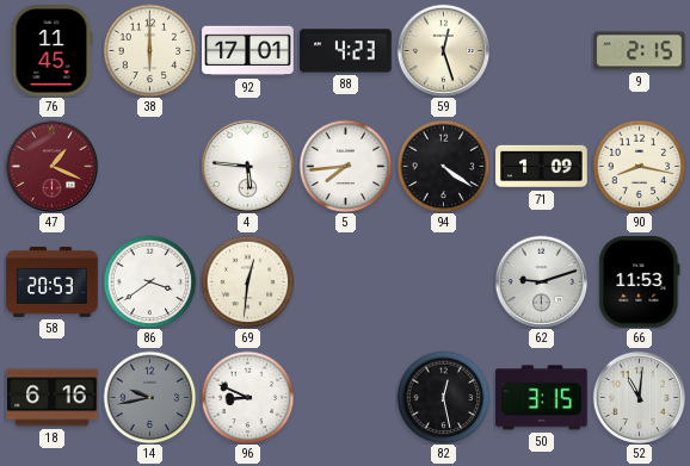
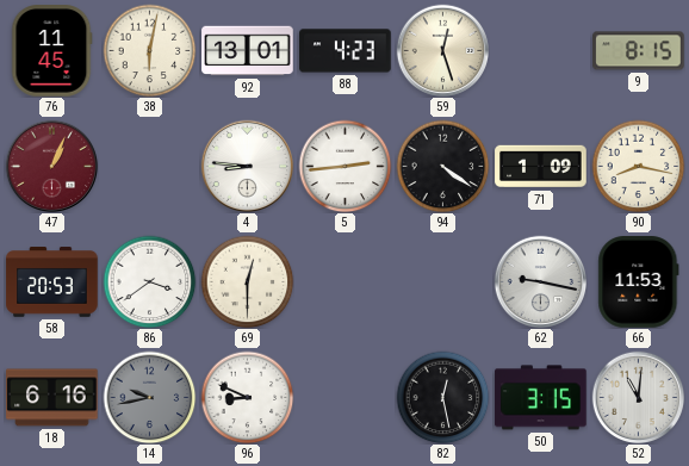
38: 6:00 -> 6:02
92: 17:01 -> 13:01
9: 2:15 -> 8:15
47: 1:19 -> 1:04
4: 5:46 -> 8:46
5: 7:44 -> 2:44
69: 12:31 -> 12:30
62: 9:12 -> 9:17
